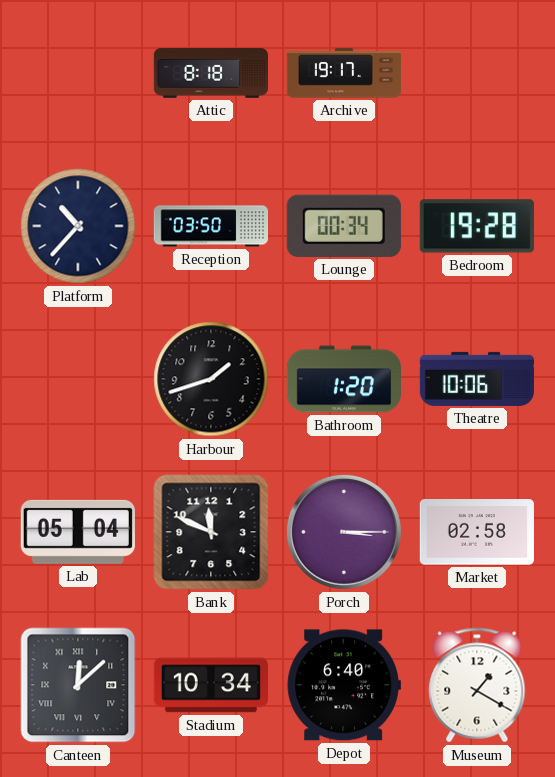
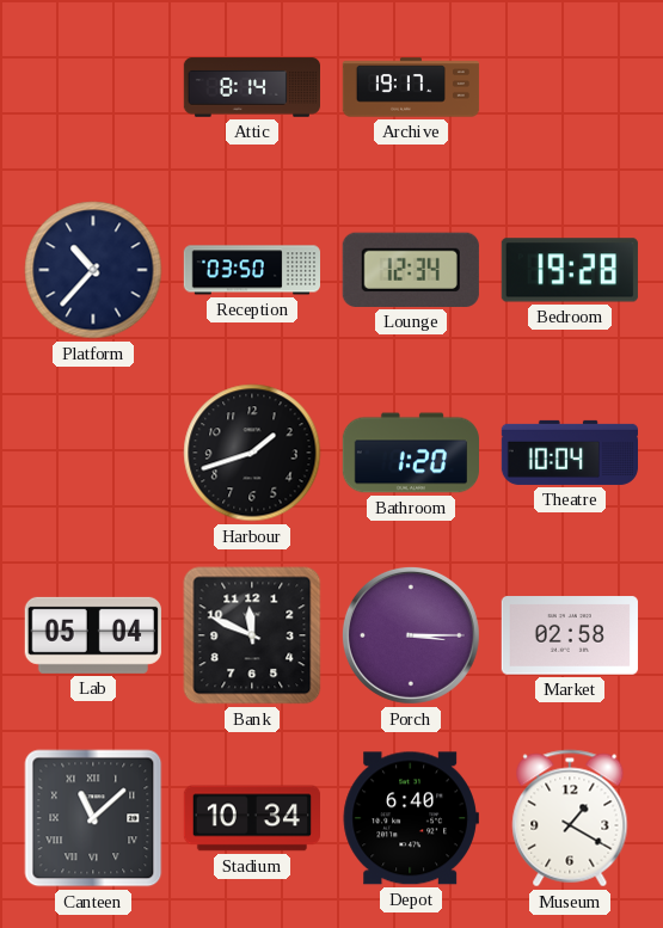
Attic: 8:18 -> 8:14
Lounge: 00:34 -> 12:34
Theatre: 10:06 -> 10:04
Canteen: 12:08 -> 11:08
